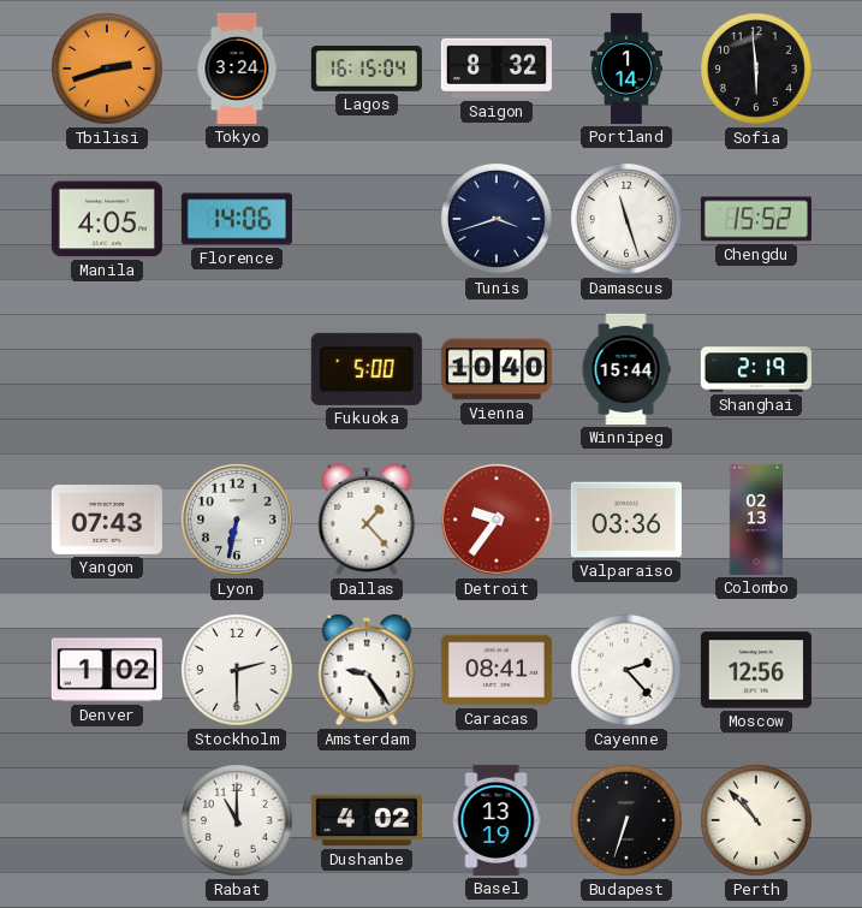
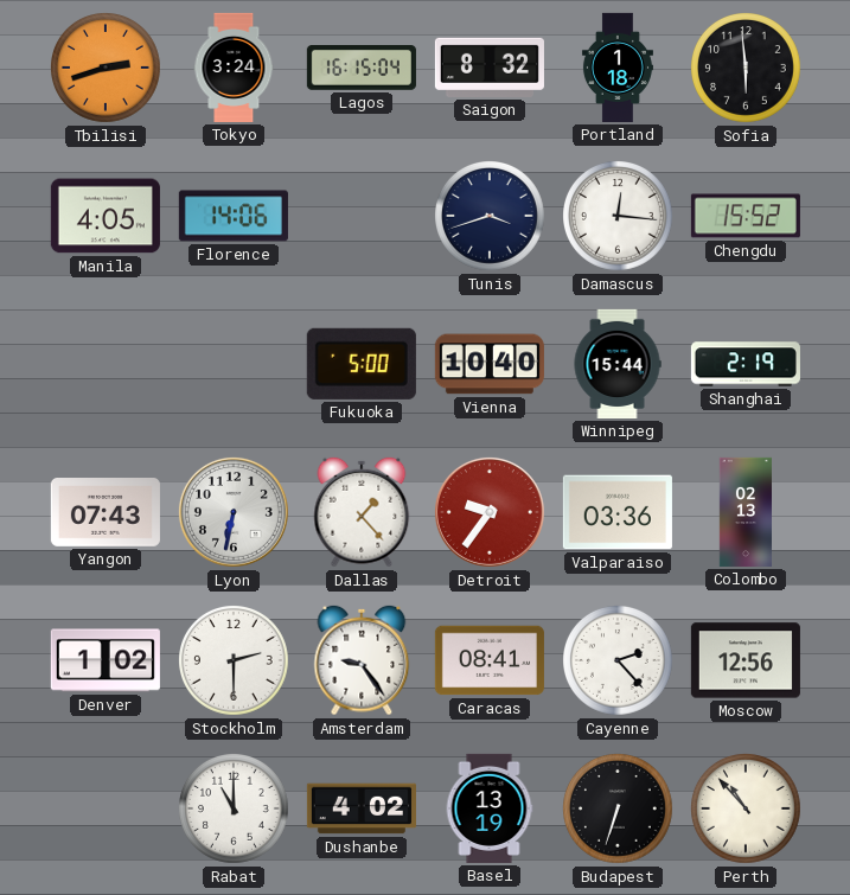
Portland: 1:14 -> 1:18
Damascus: 11:27 -> 12:16
